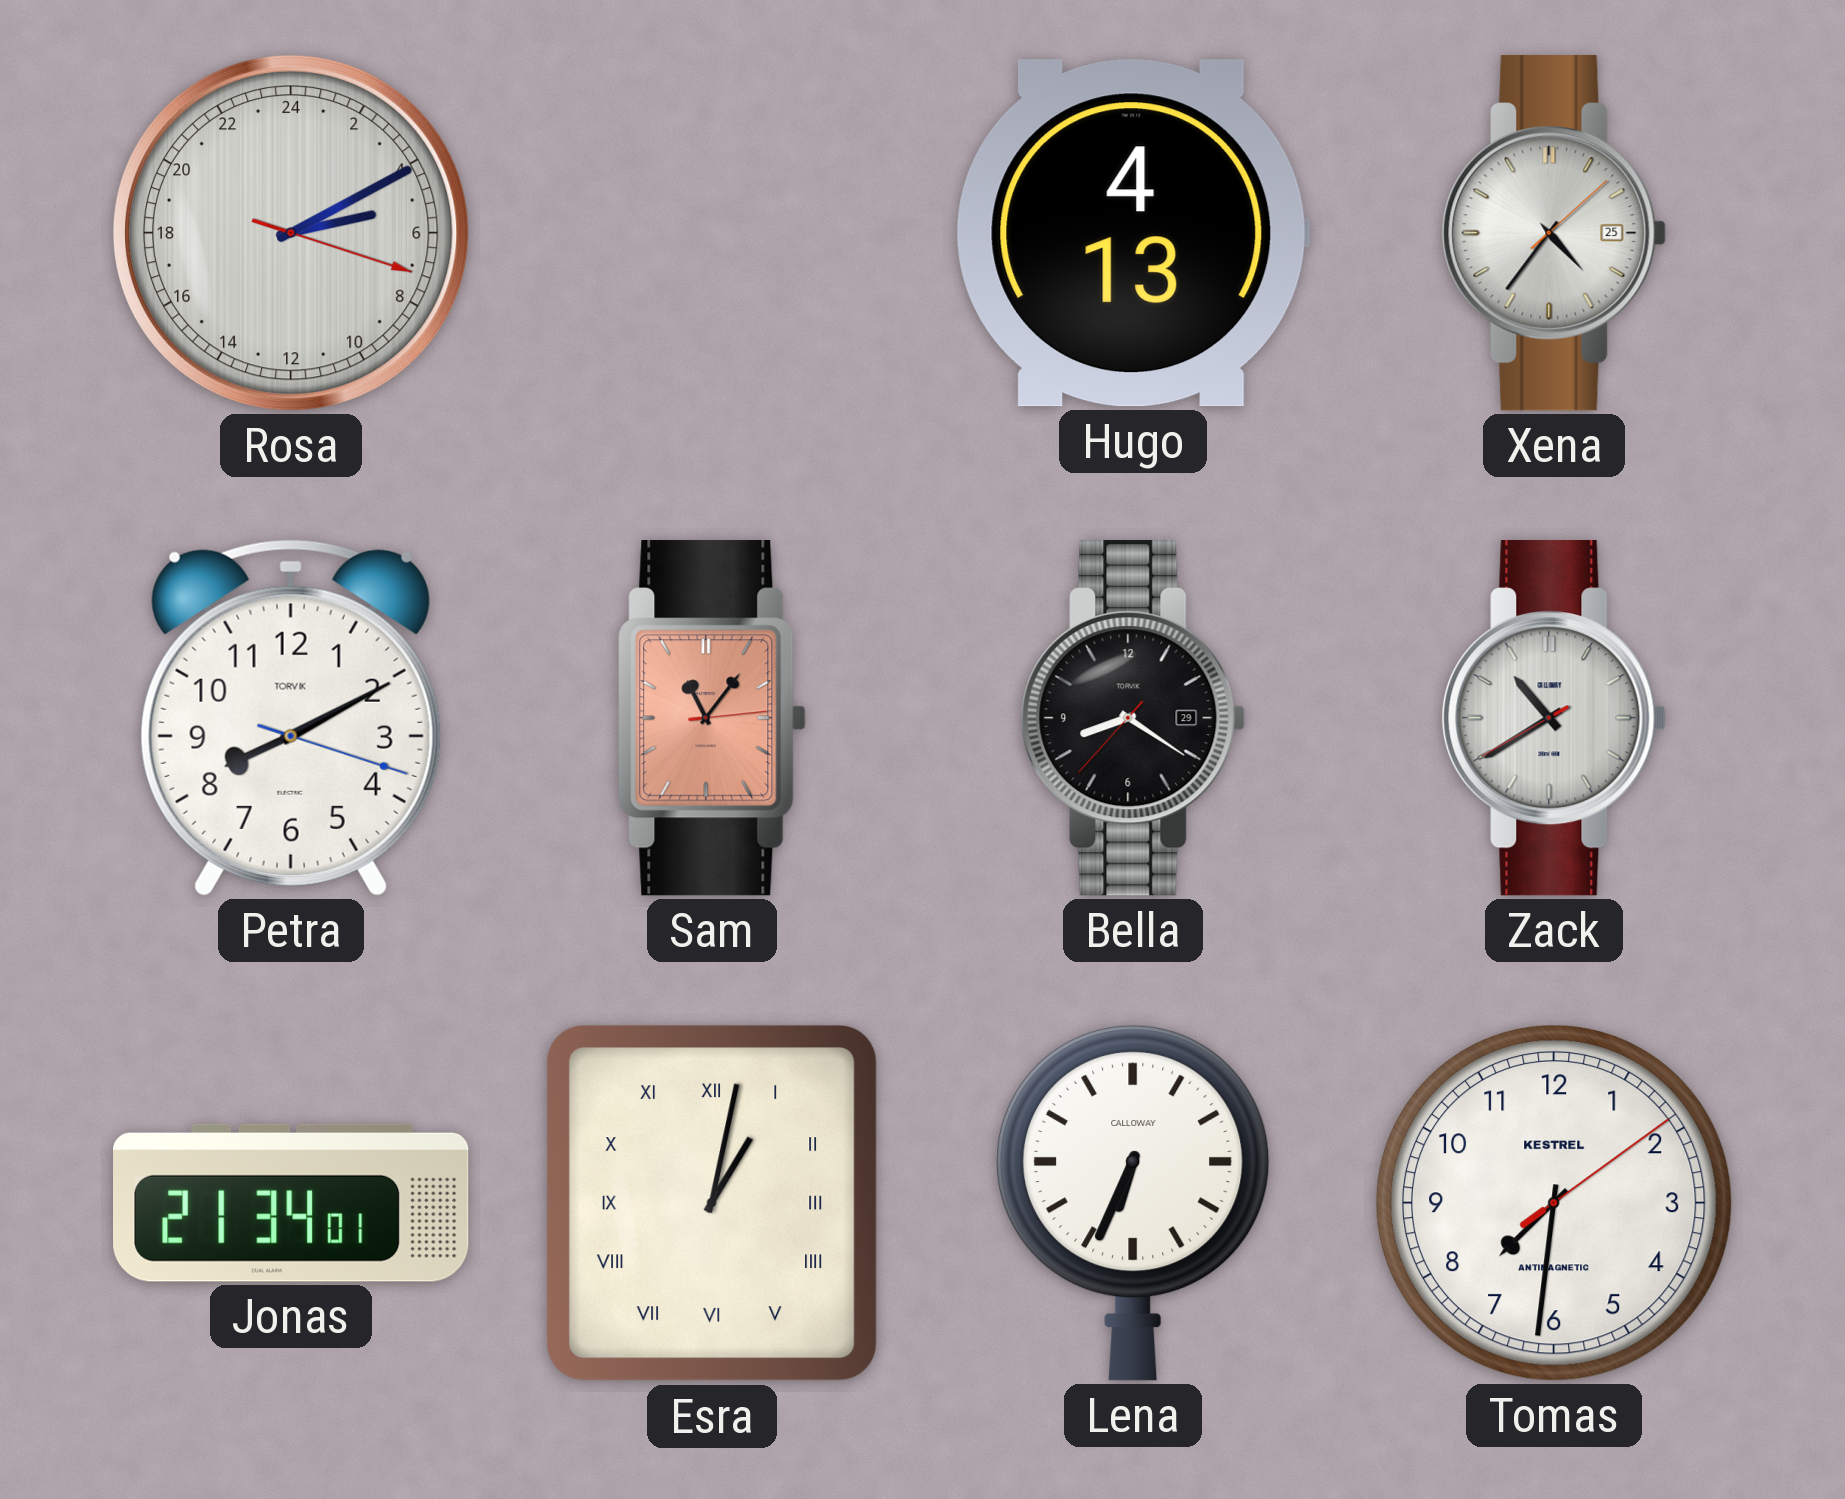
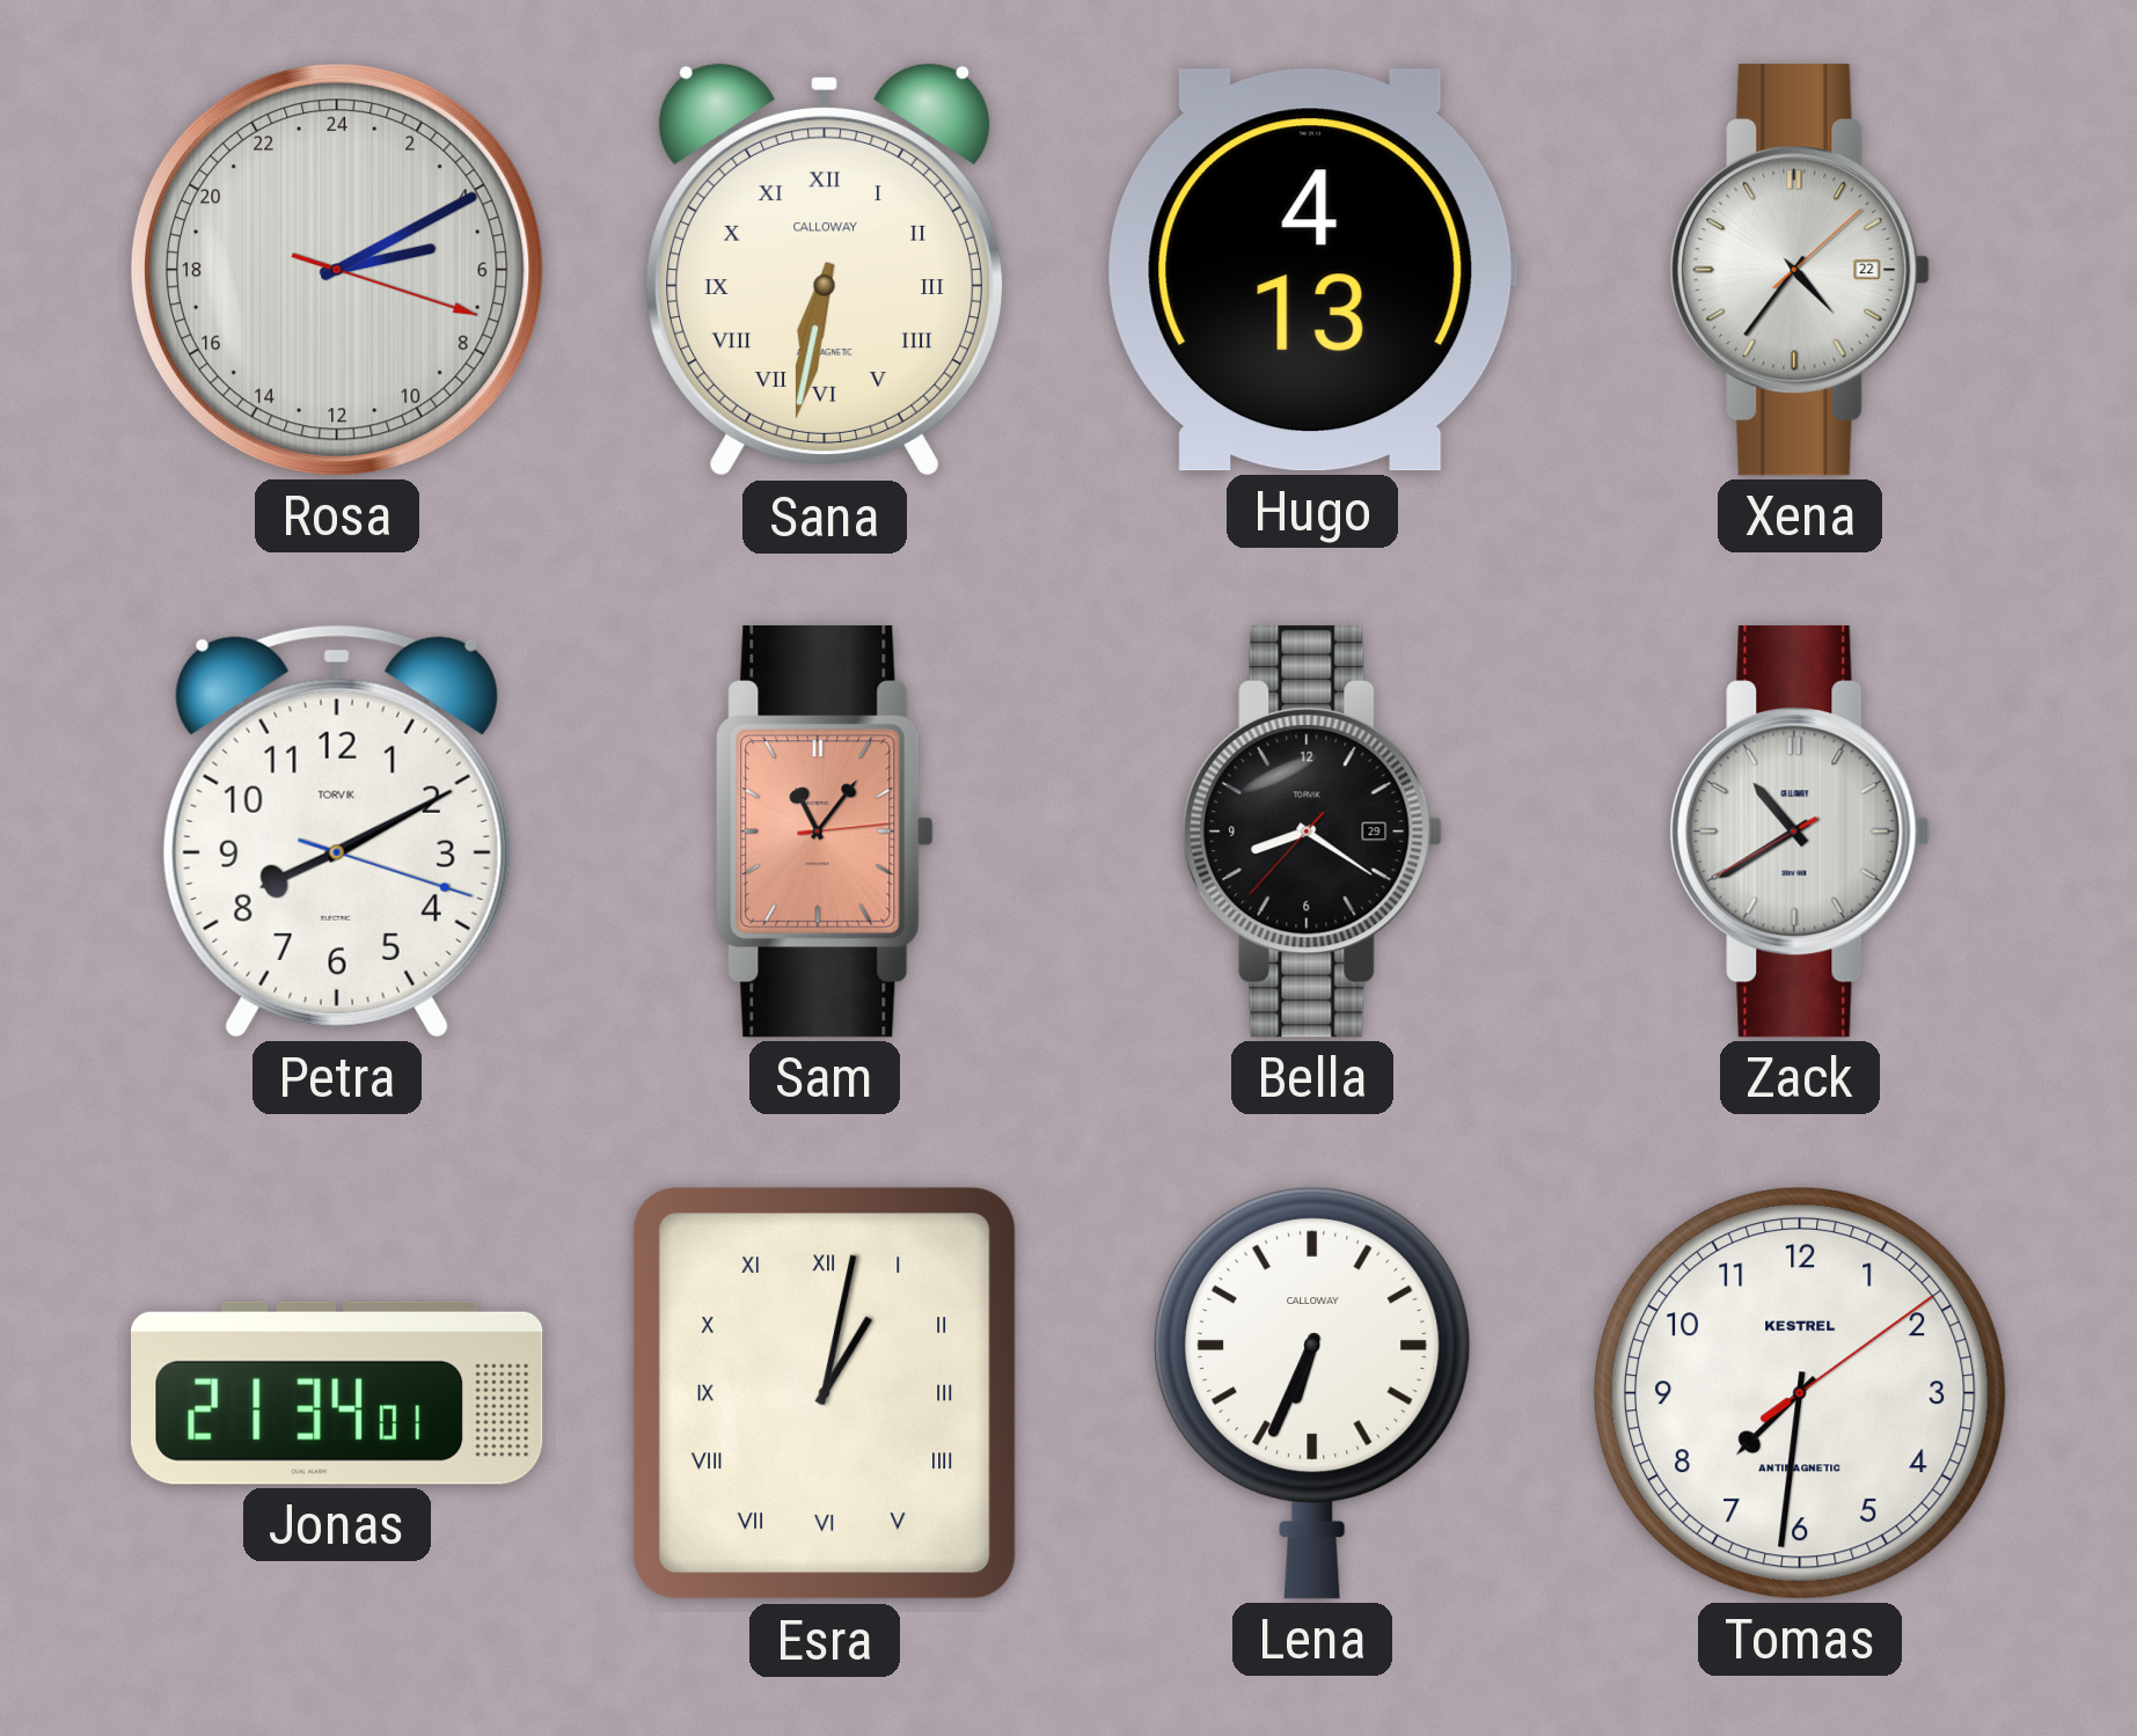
Sana: none -> 6:32
Xena date: 25 -> 22
